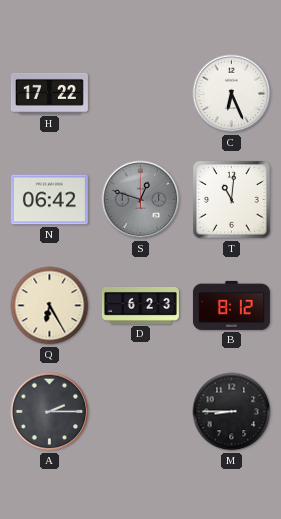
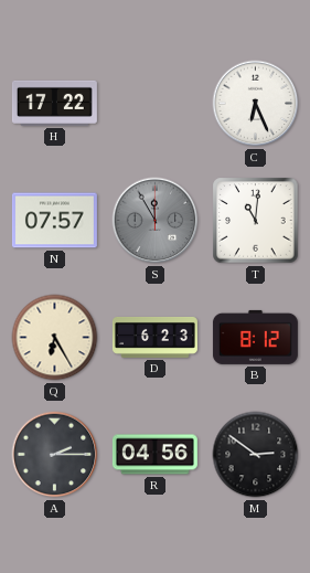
N: 06:42 -> 07:57
S: 12:48 -> 11:55
R: none -> 04:56
M: 8:45 -> 2:51
